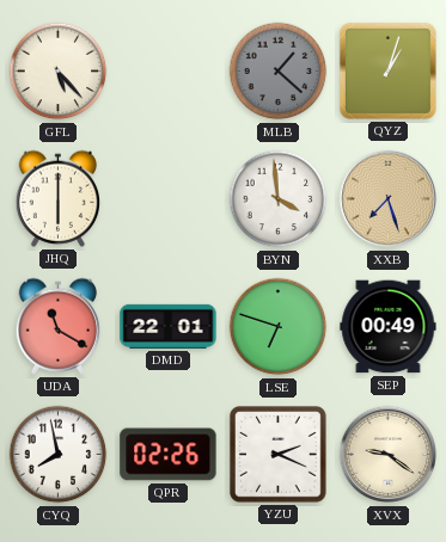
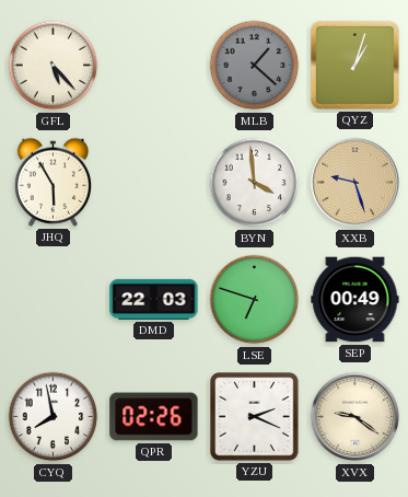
JHQ: 6:00 -> 5:55
XXB: 7:27 -> 9:27
UDA: 11:20 -> none
DMD: 22:01 -> 22:03
